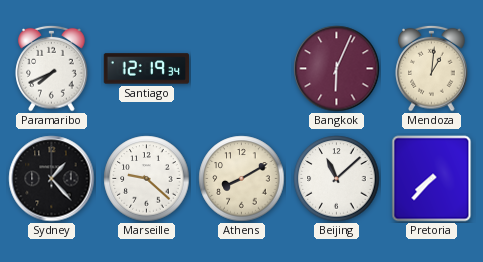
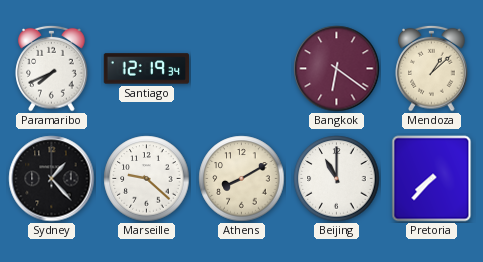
Bangkok: 6:04 -> 6:21
Mendoza: 1:01 -> 1:08
Beijing: 11:08 -> 11:00
